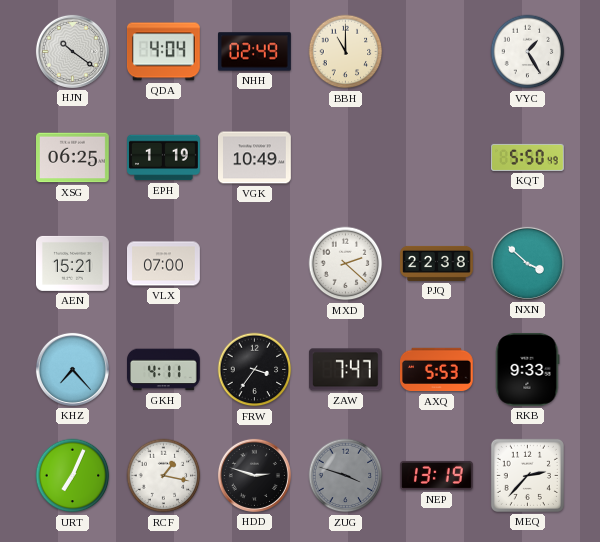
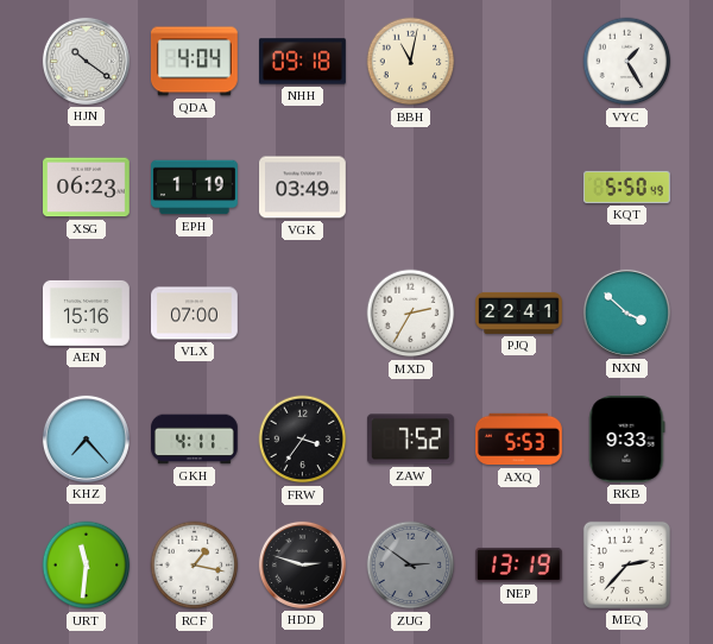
NHH: 02:49 -> 09:18
BBH: 11:00 -> 11:02
XSG: 06:25 -> 06:23
VGK: 10:49 -> 03:49
AEN: 15:21 -> 15:16
MXD: 2:22 -> 2:35
PJQ: 22:38 -> 22:41
ZAW: 7:47 -> 7:52
URT: 7:04 -> 11:31
ZUG: 3:48 -> 2:51
